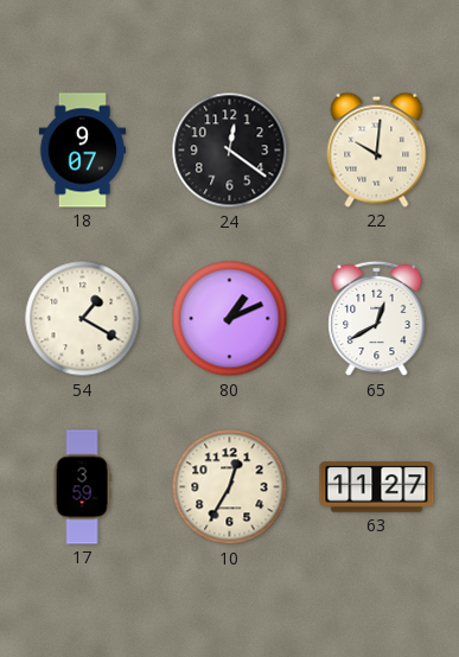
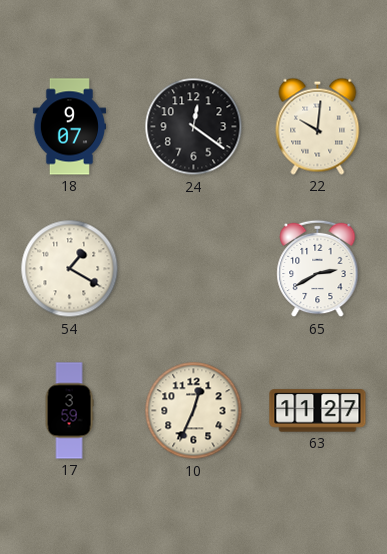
80: 1:11 -> none
65: 12:40 -> 2:40
10: 12:35 -> 12:34
